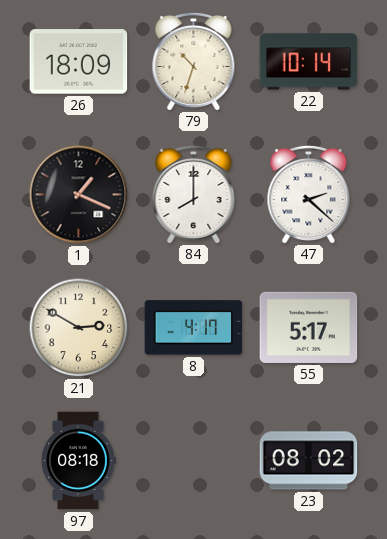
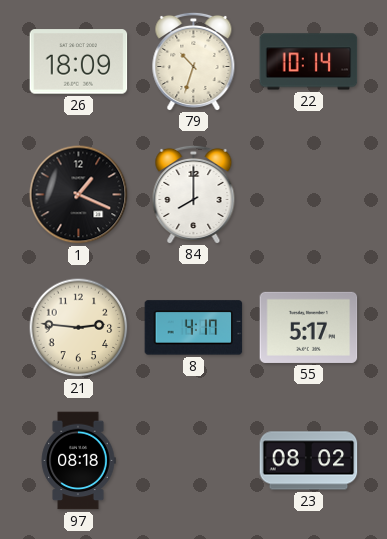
47: 2:22 -> none
21: 2:50 -> 2:46
